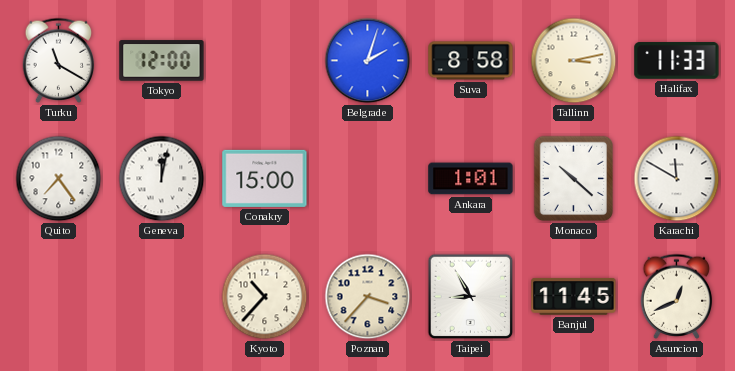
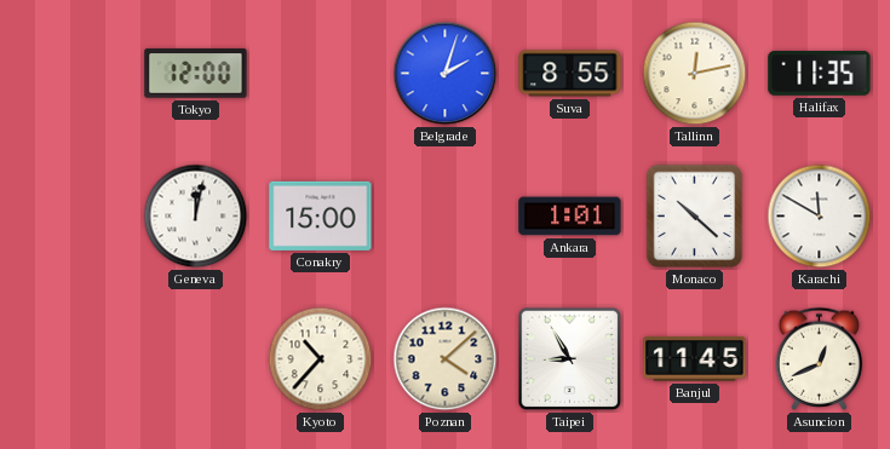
Turku: 11:20 -> none
Suva: 8:58 -> 8:55
Tallinn: 3:13 -> 12:13
Halifax: 11:33 -> 11:35
Quito: 7:24 -> none
Poznan: 3:37 -> 4:08
